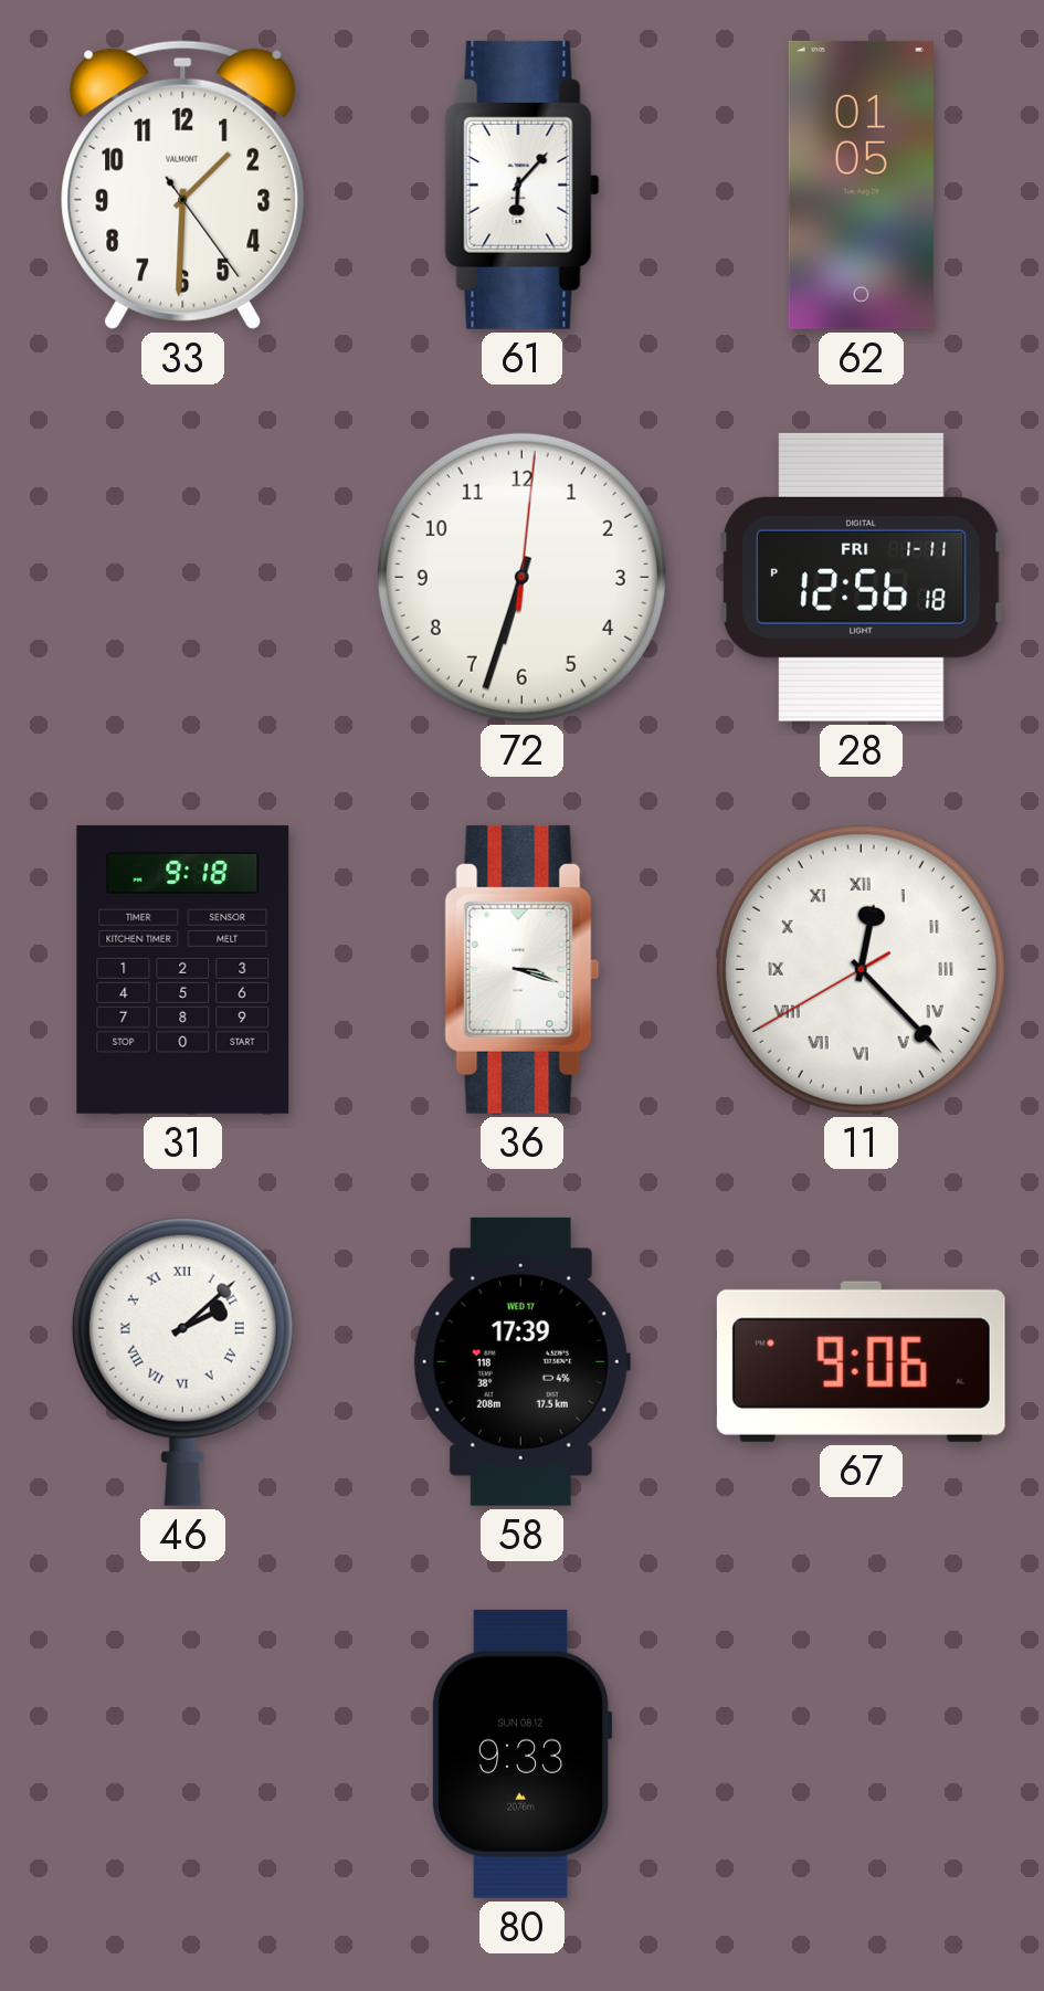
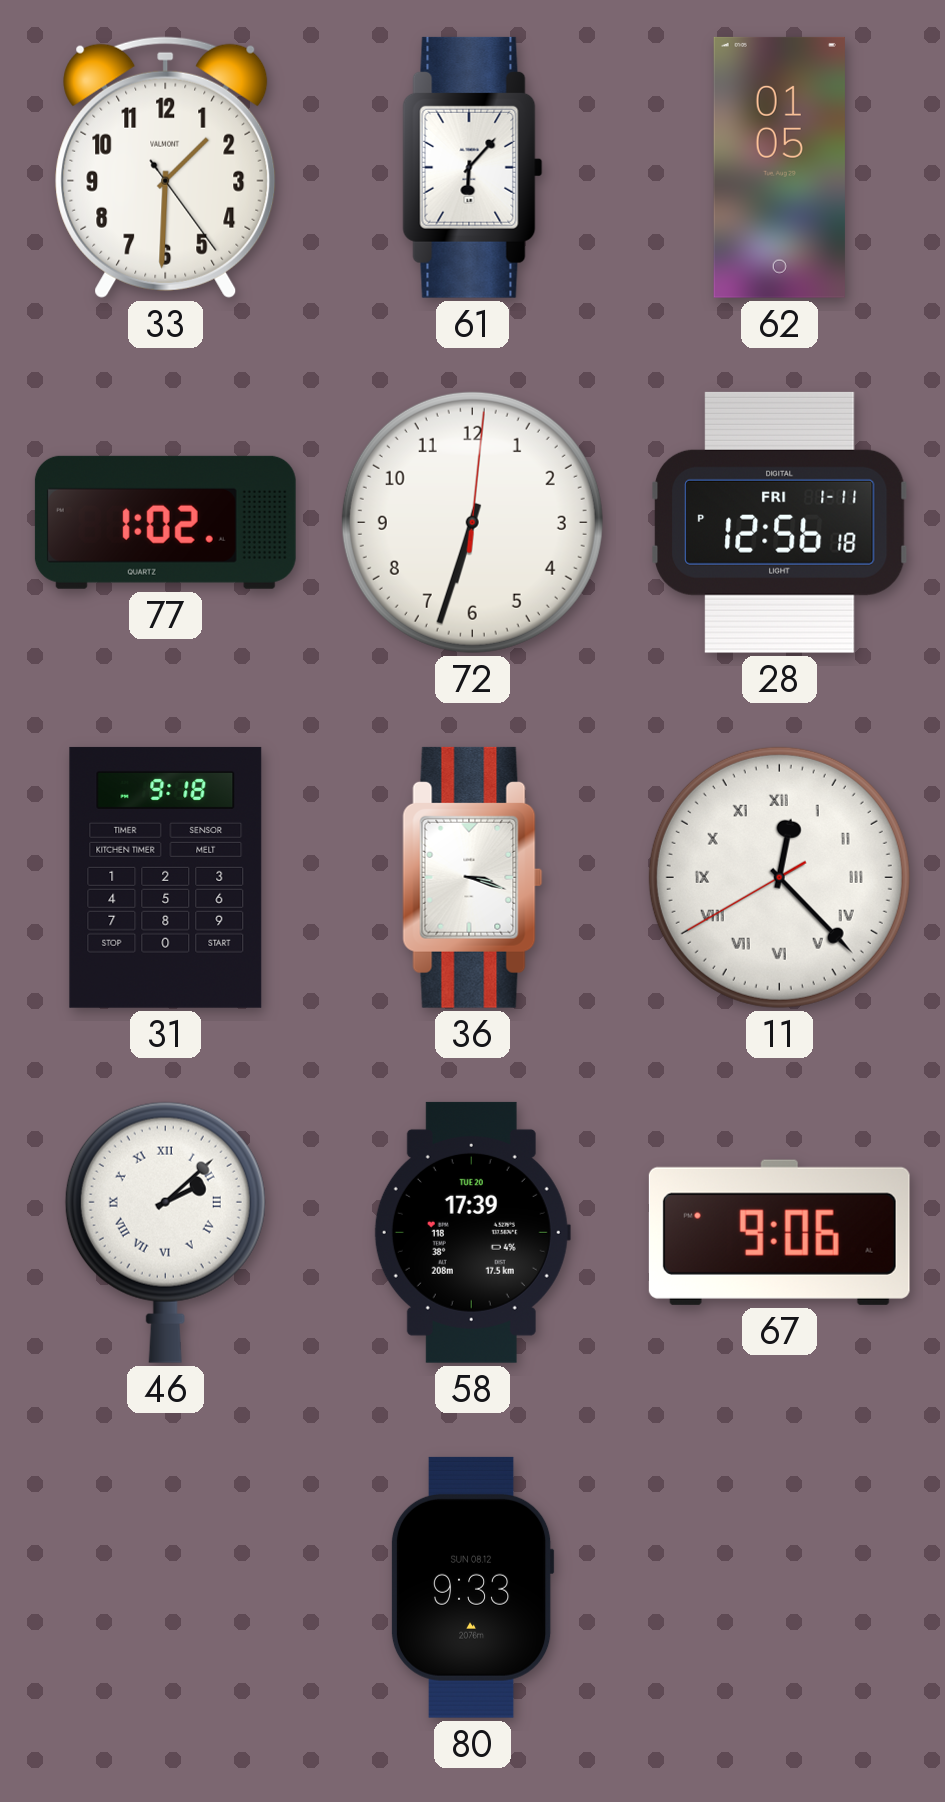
77: none -> 1:02
58 date: WED 17 -> TUE 20
